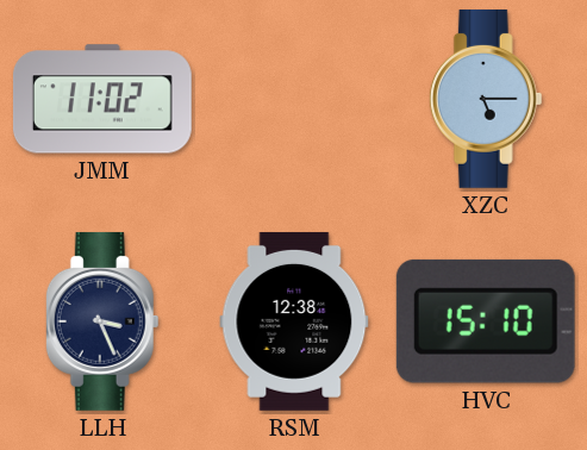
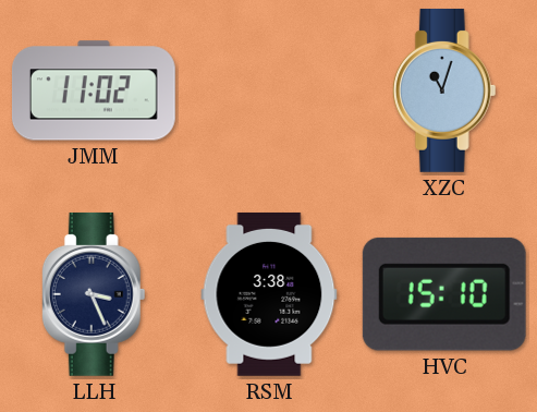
XZC: 5:15 -> 11:03
RSM: 12:38 -> 3:38
